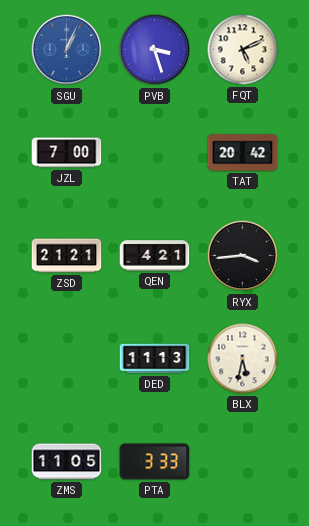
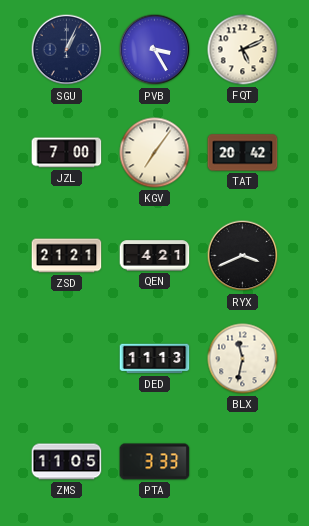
SGU dial: blue -> navy
PVB: 3:27 -> 3:25
KGV: none -> 7:06
RYX: 3:44 -> 3:41
BLX: 5:32 -> 11:32
